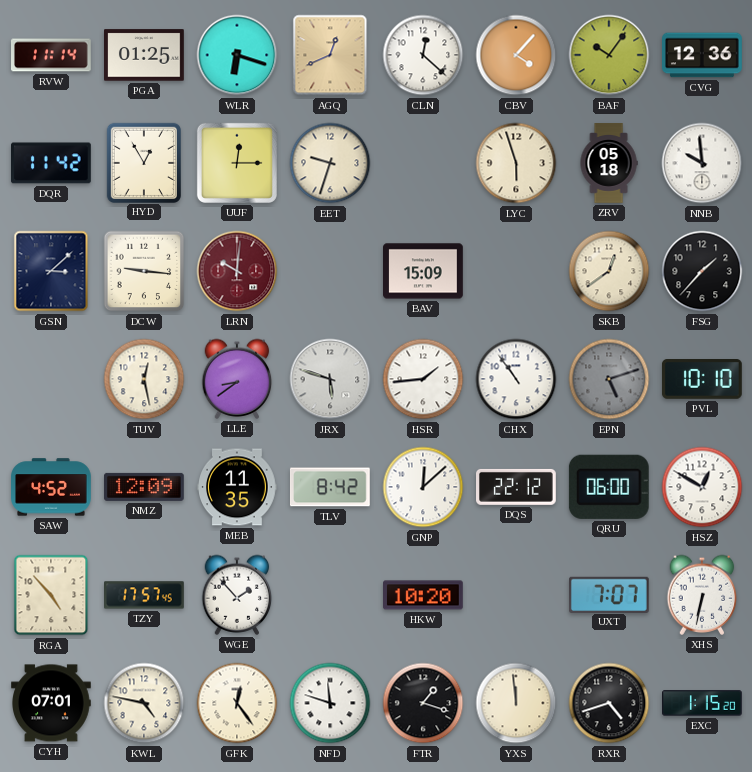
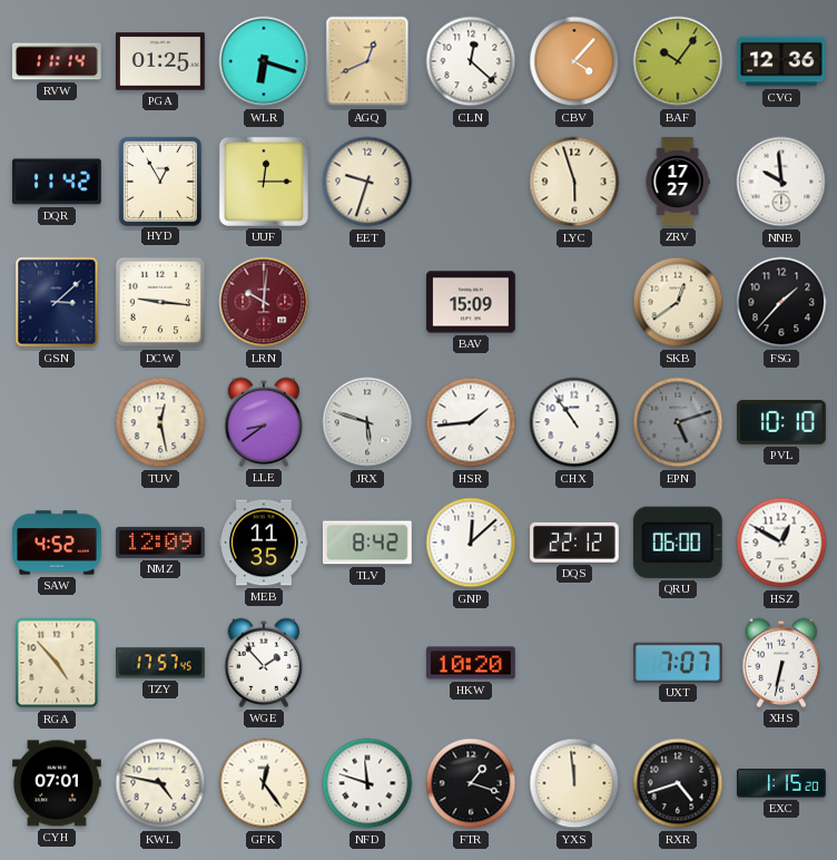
ZRV: 05:18 -> 17:27
